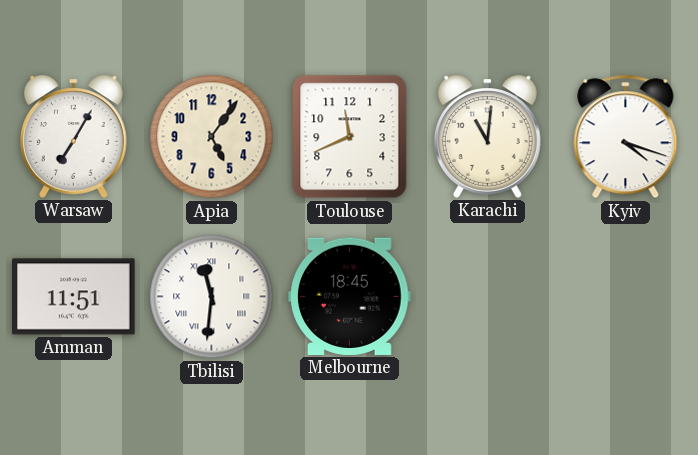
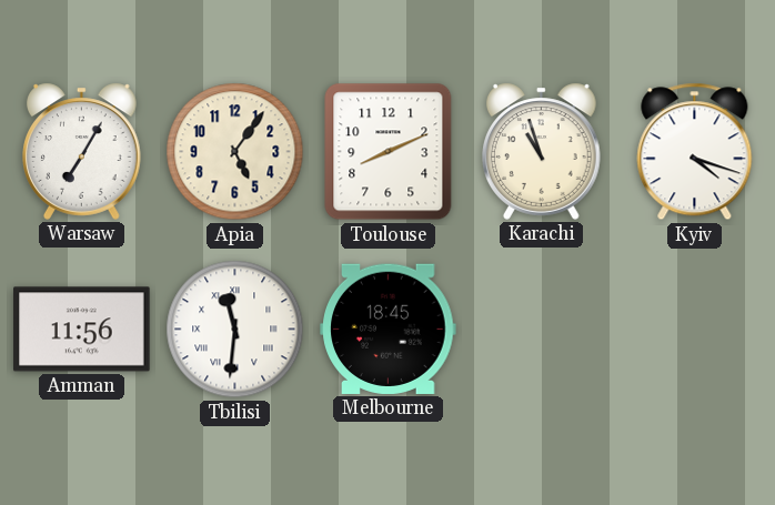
Toulouse: 11:41 -> 8:11
Karachi: 11:01 -> 10:57
Amman: 11:51 -> 11:56
